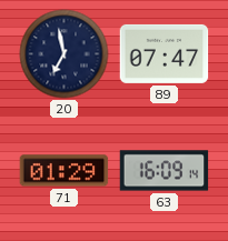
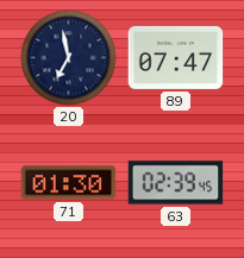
71: 01:29 -> 01:30
63: 16:09 -> 02:39
